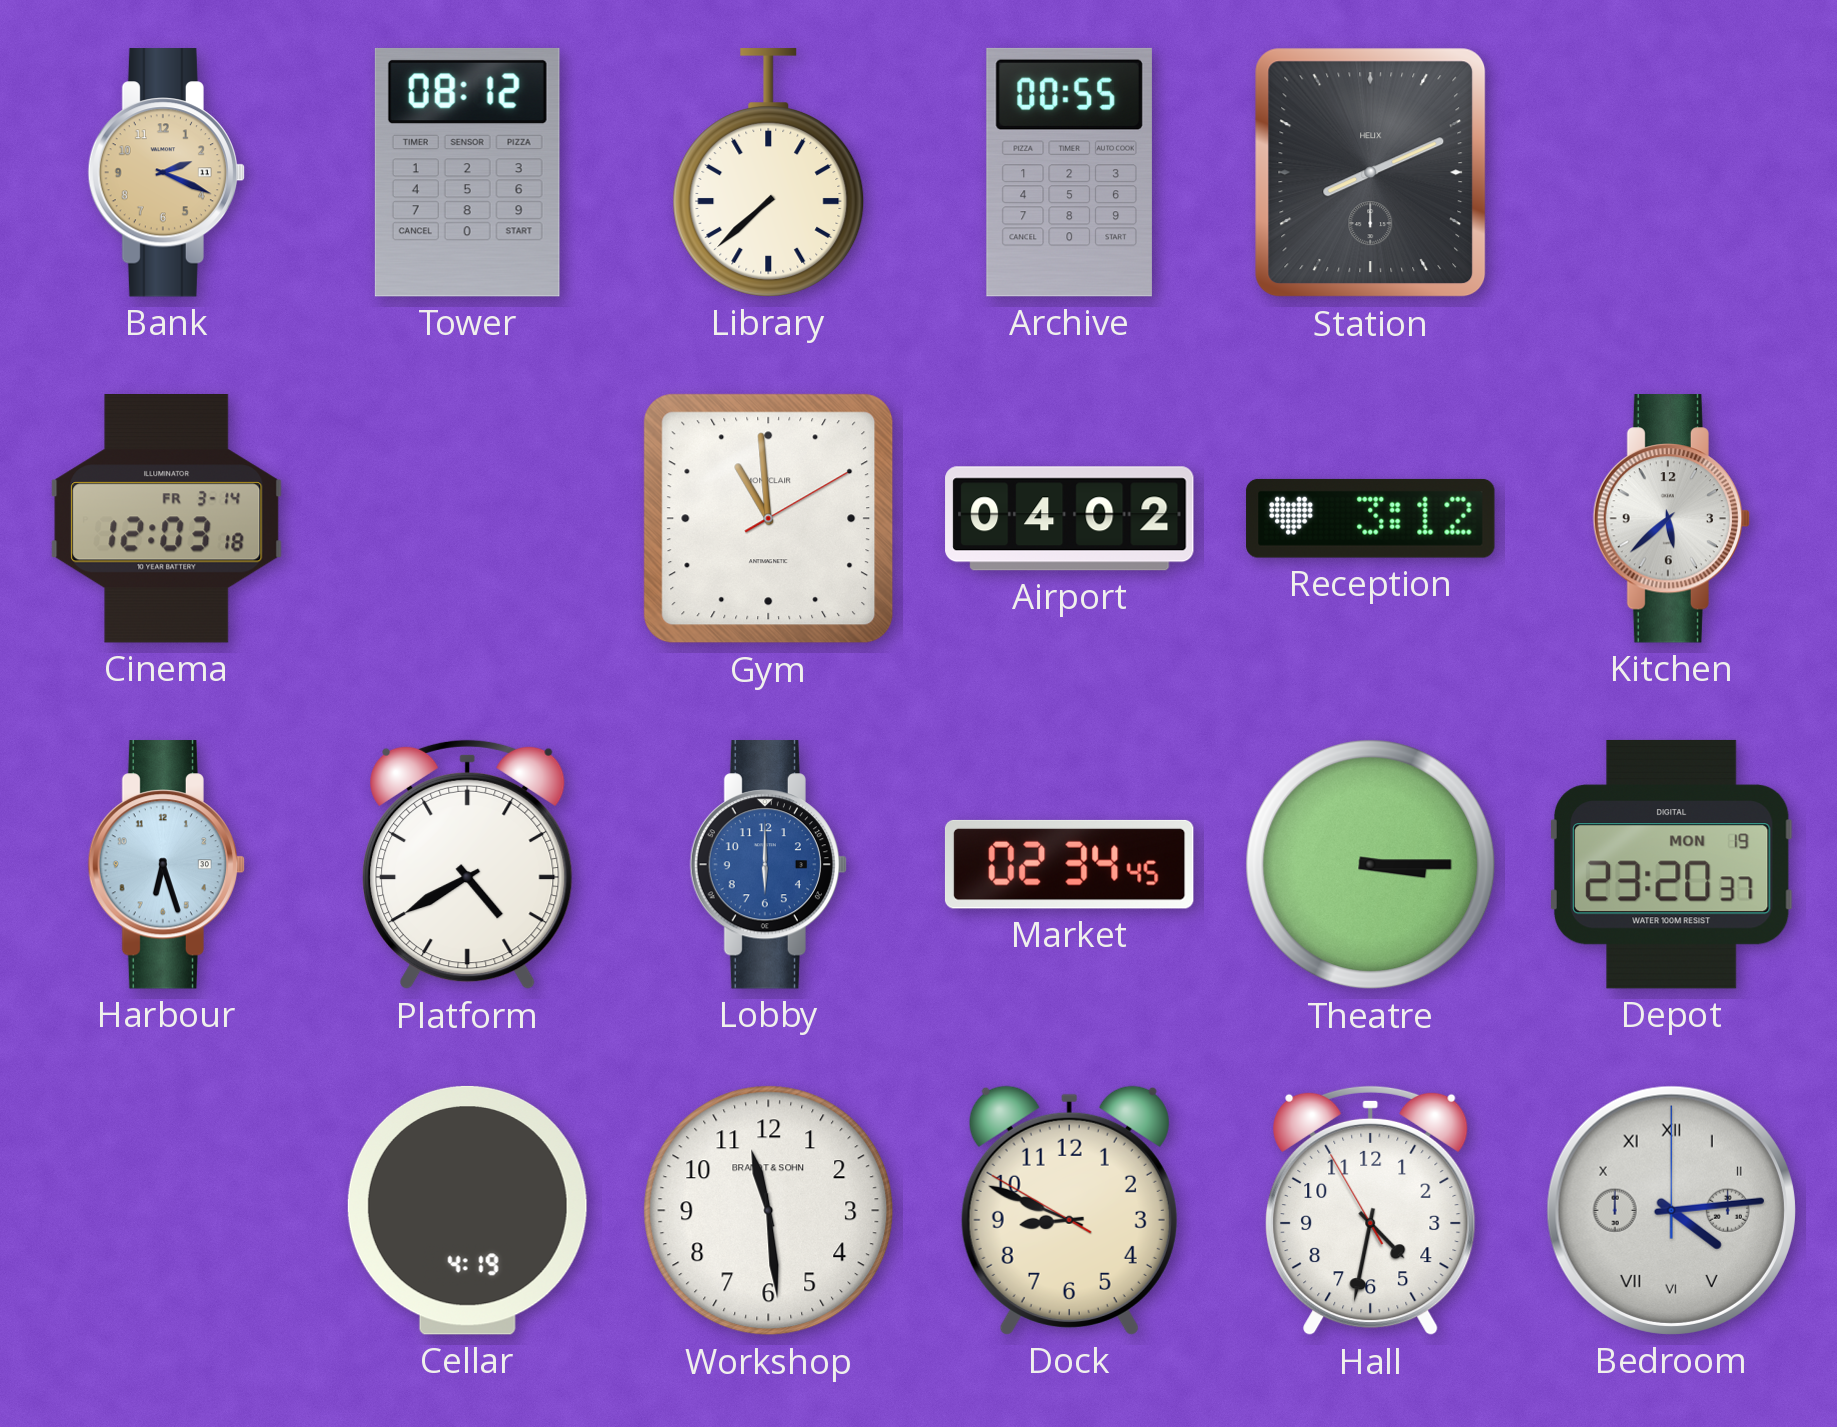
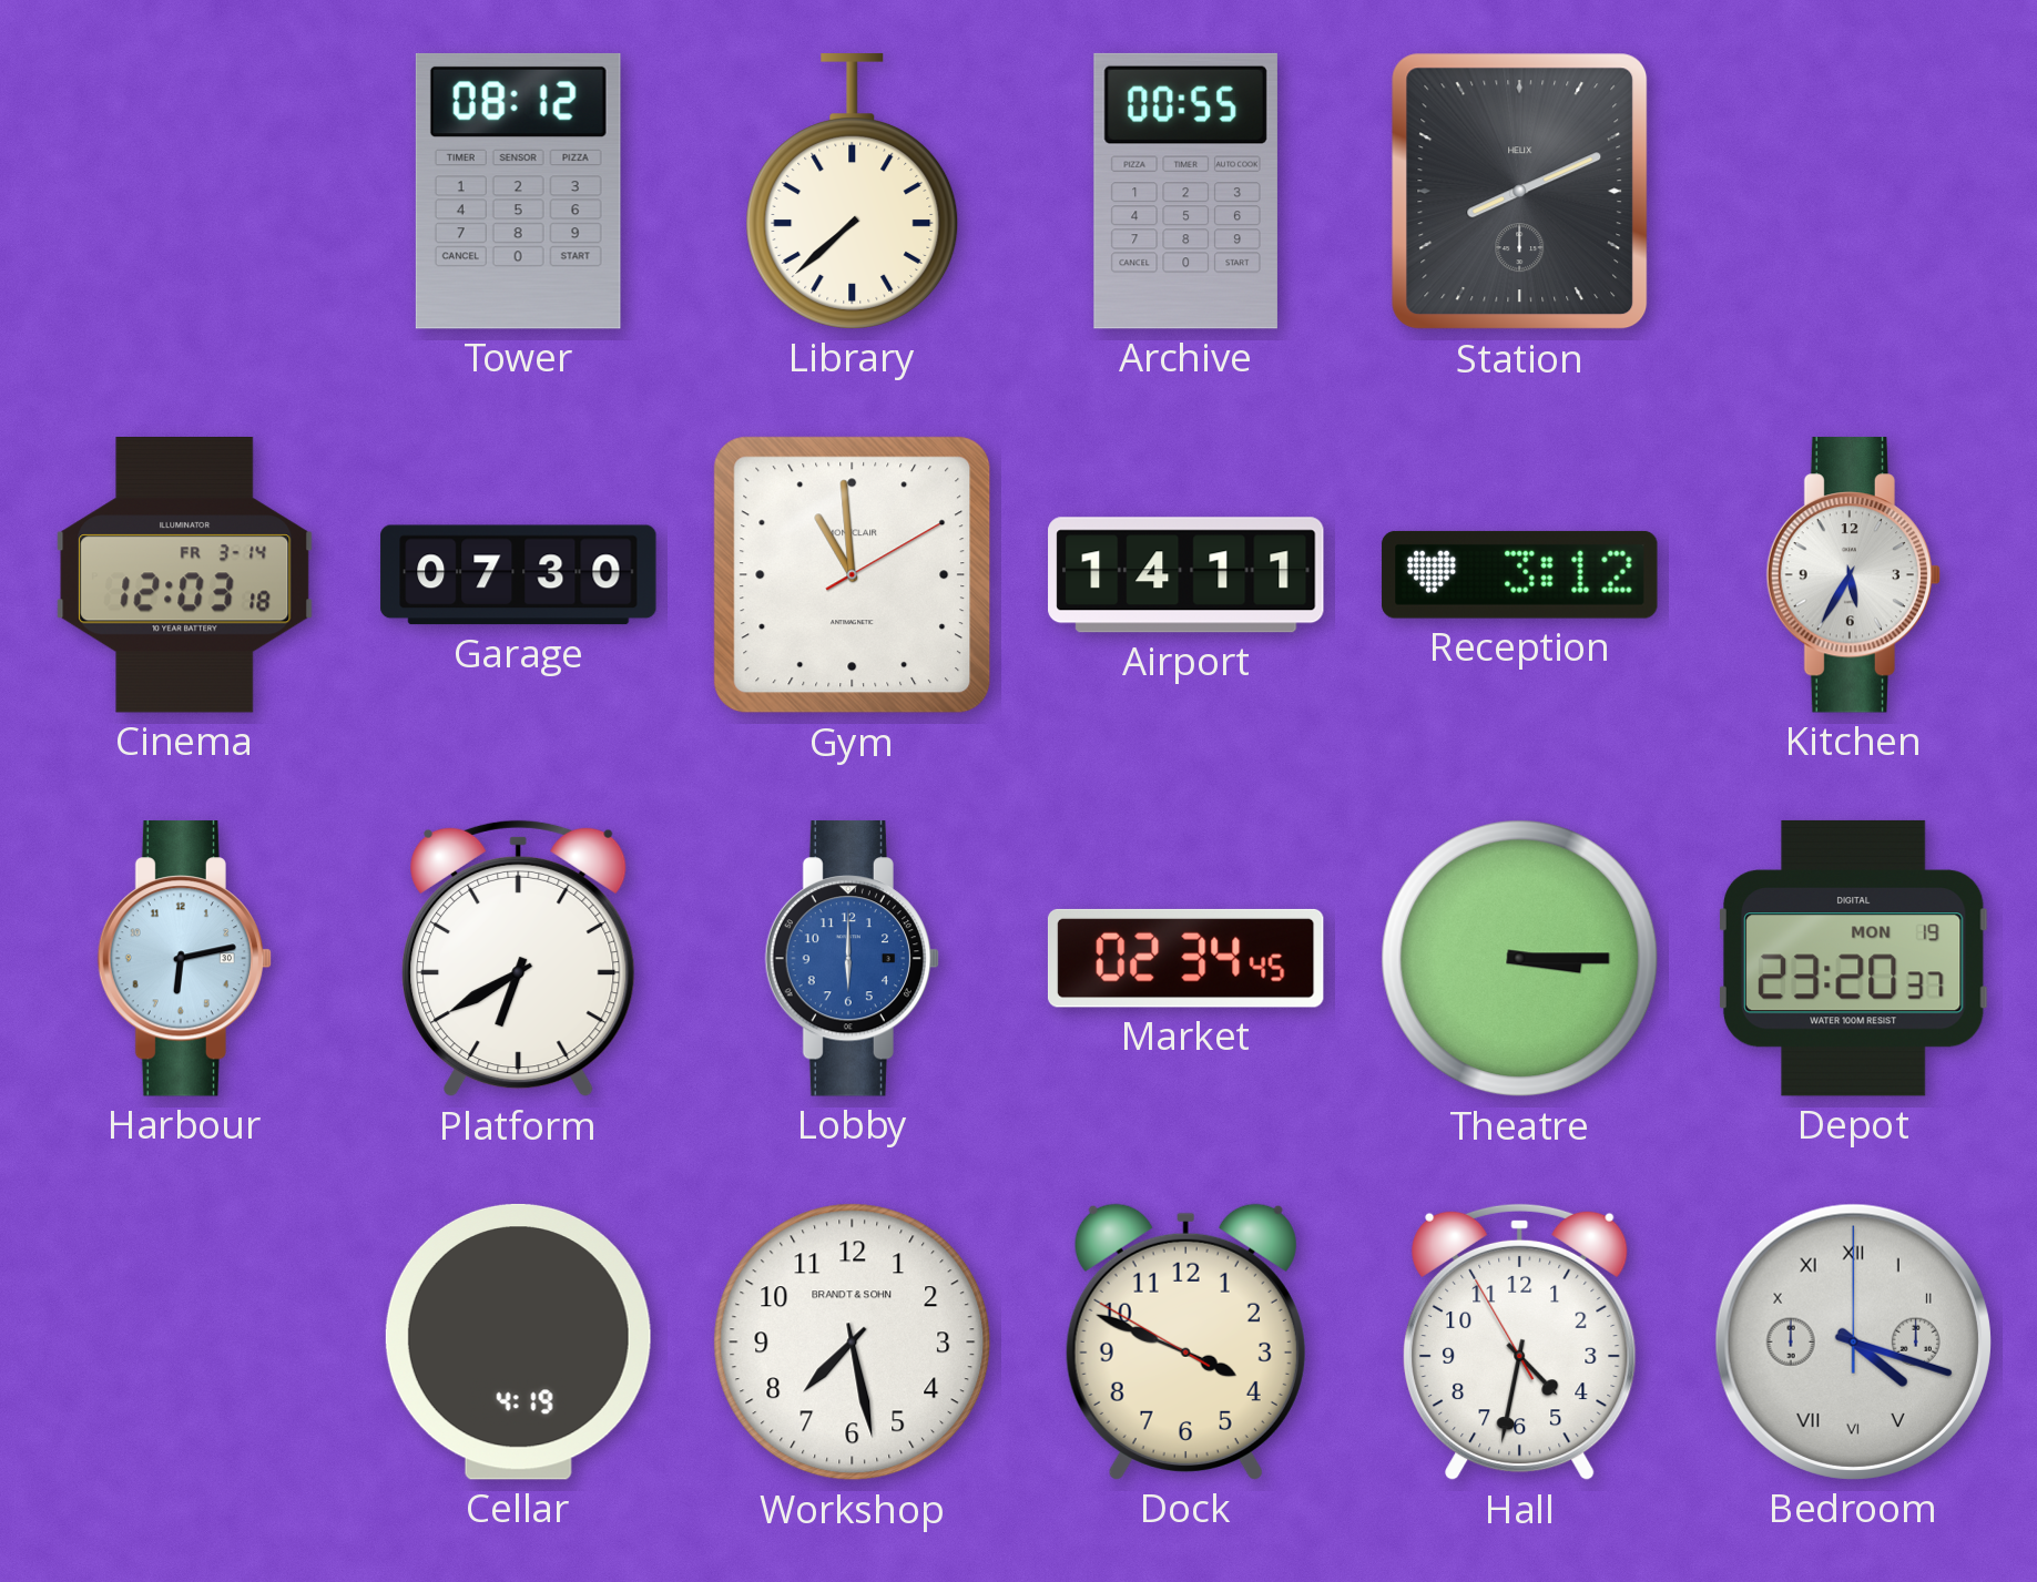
Bank: 2:19 -> none
Garage: none -> 07:30
Airport: 04:02 -> 14:11
Kitchen: 5:38 -> 5:35
Harbour: 6:27 -> 6:13
Platform: 4:40 -> 6:40
Workshop: 11:29 -> 7:28
Dock: 8:48 -> 3:48
Bedroom: 4:14 -> 4:18
